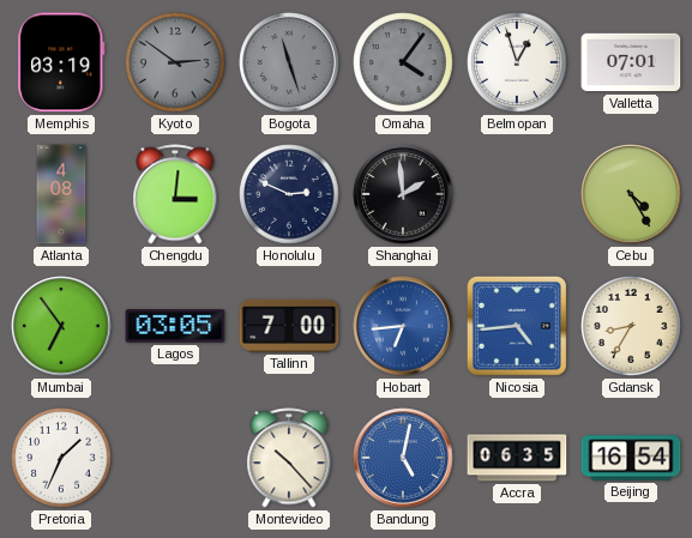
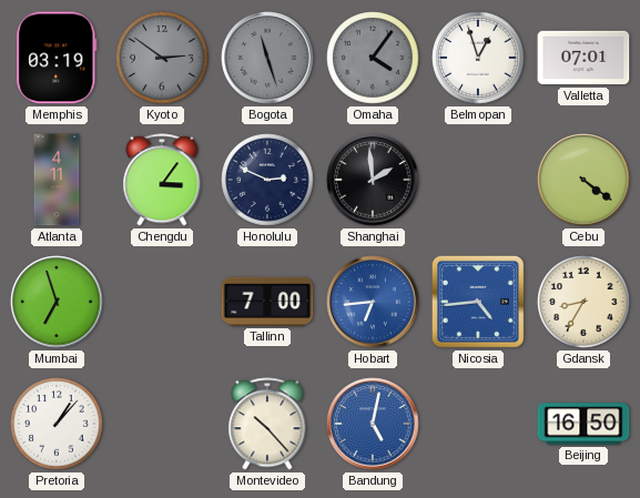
Atlanta: 4:08 -> 4:11
Chengdu: 3:01 -> 3:06
Cebu: 4:25 -> 4:21
Mumbai: 6:54 -> 6:57
Lagos: 03:05 -> none
Pretoria: 1:34 -> 1:07
Accra: 06:35 -> none
Beijing: 16:54 -> 16:50
